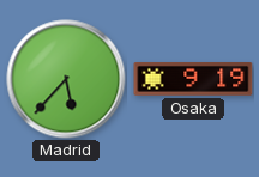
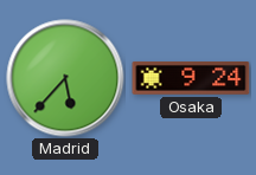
Osaka: 9:19 -> 9:24
